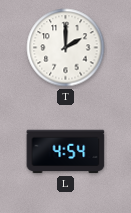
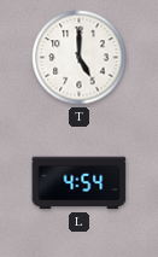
T: 2:00 -> 5:00
